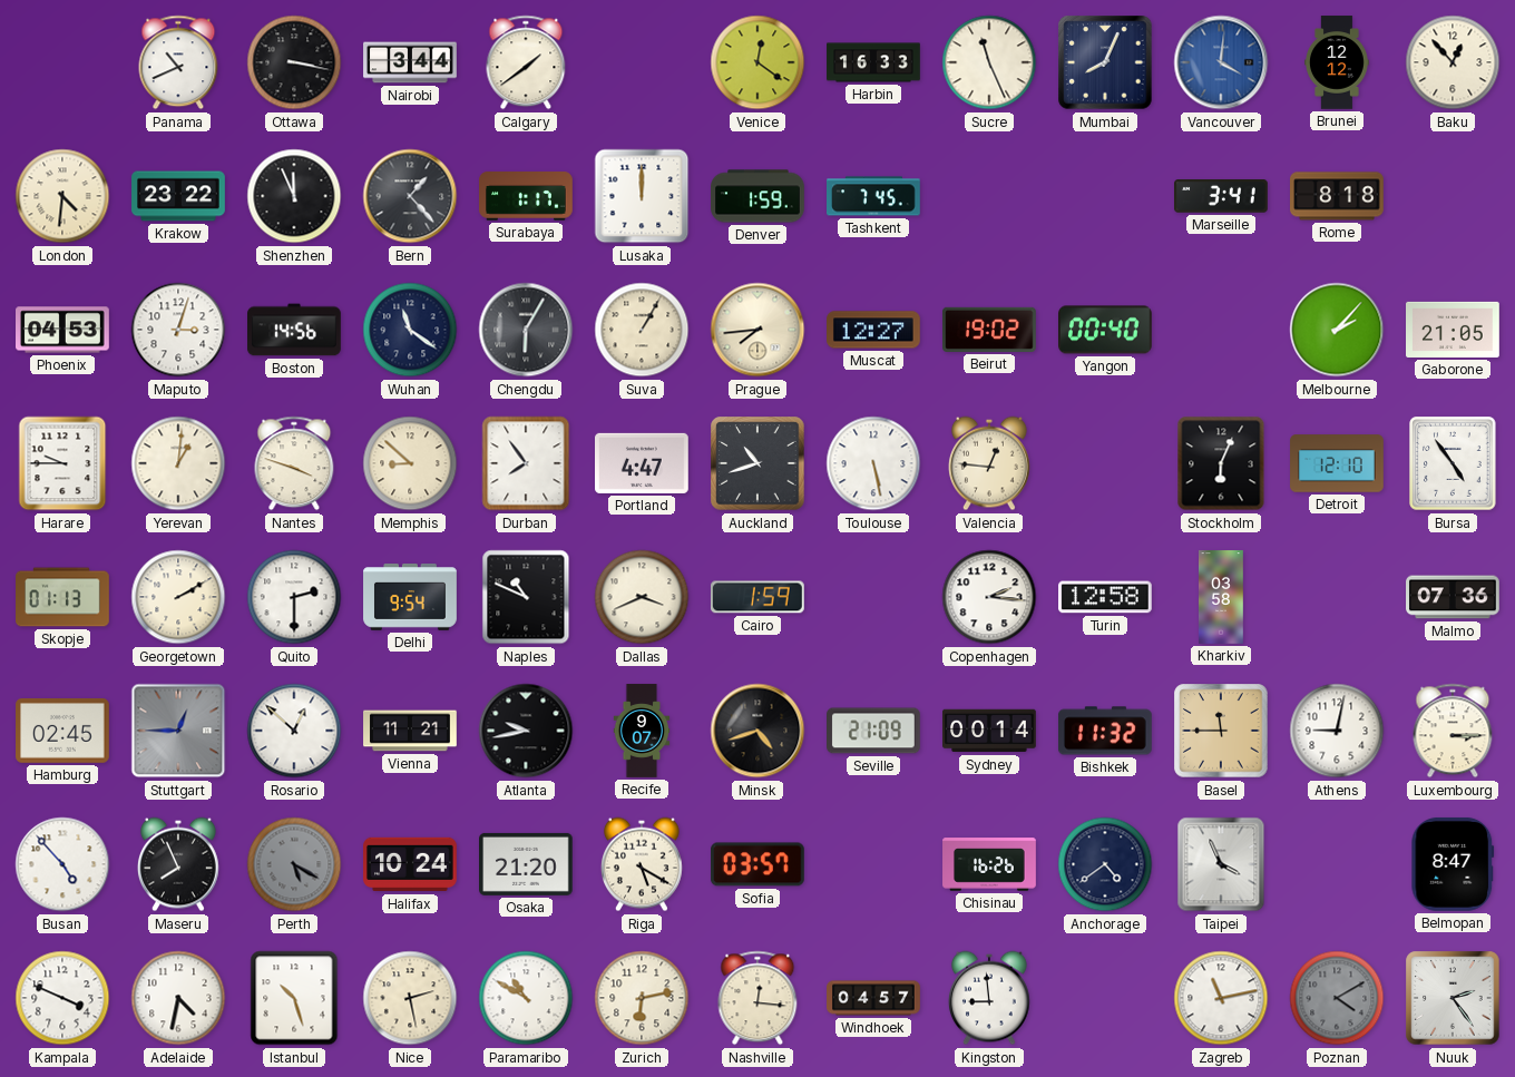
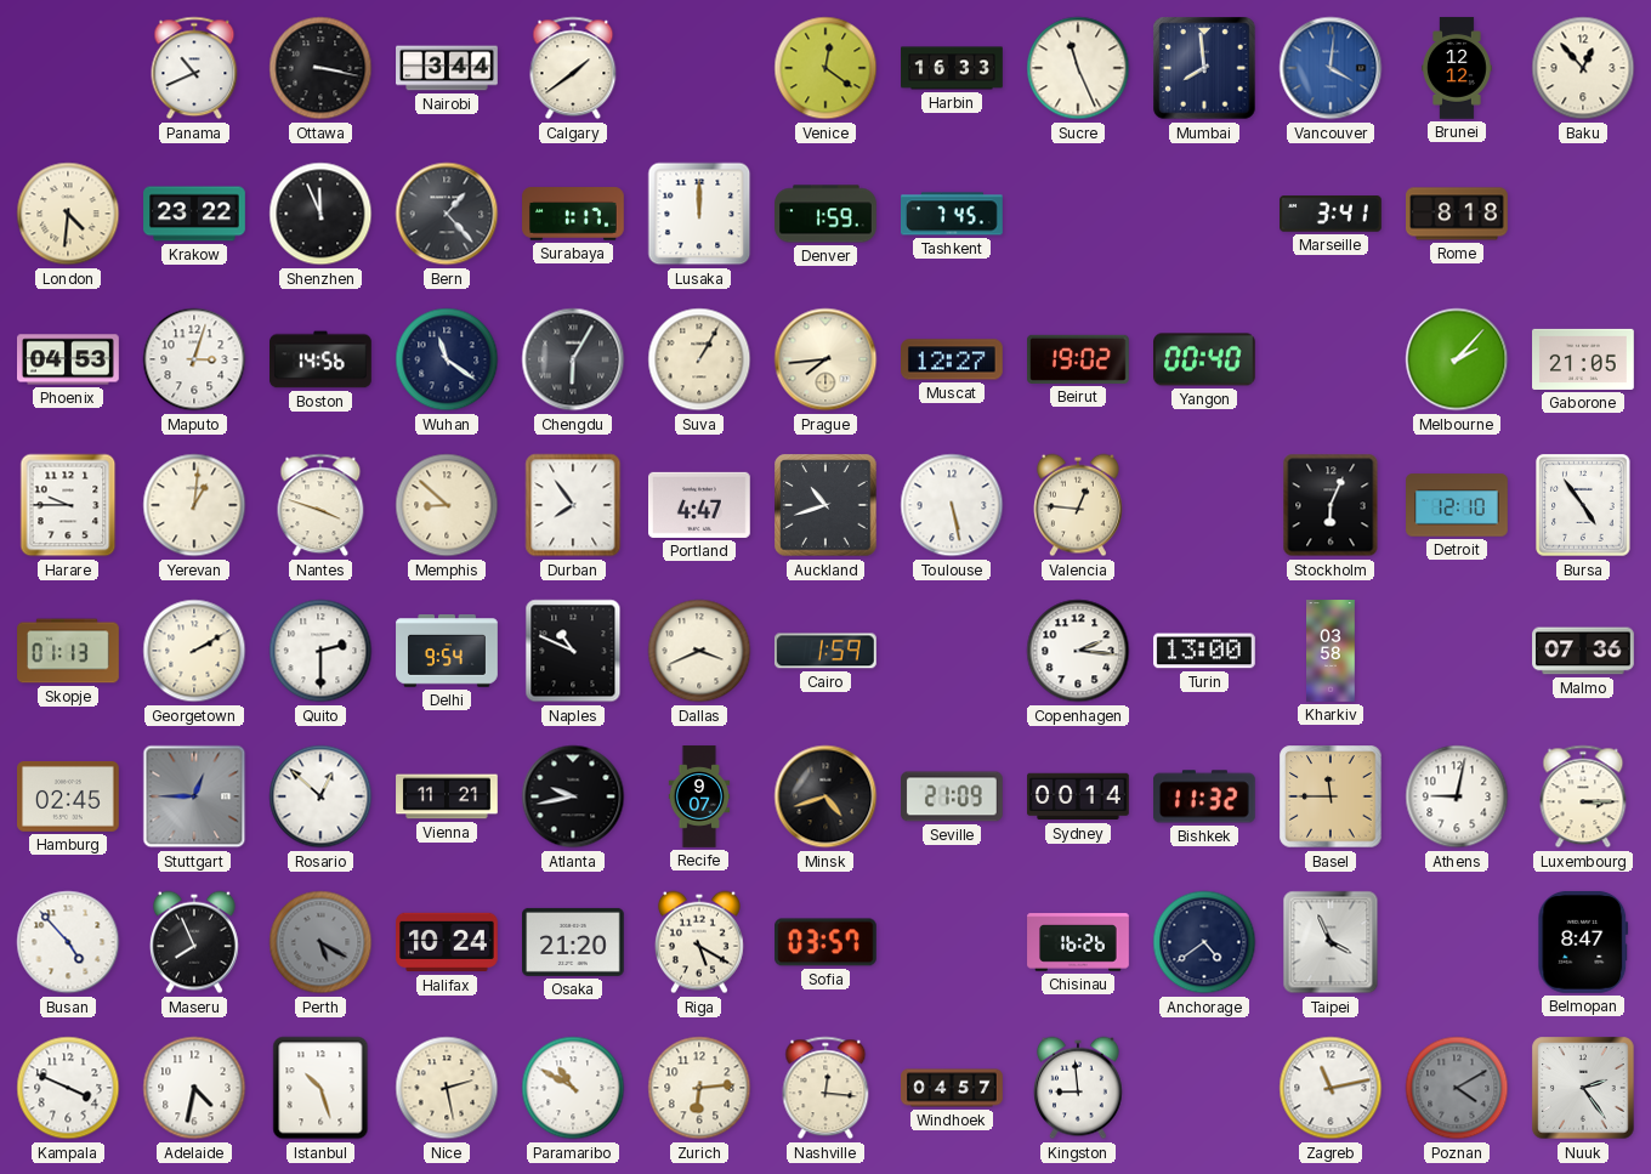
Mumbai: 8:04 -> 7:59
Turin: 12:58 -> 13:00
Zurich: 6:13 -> 6:14
